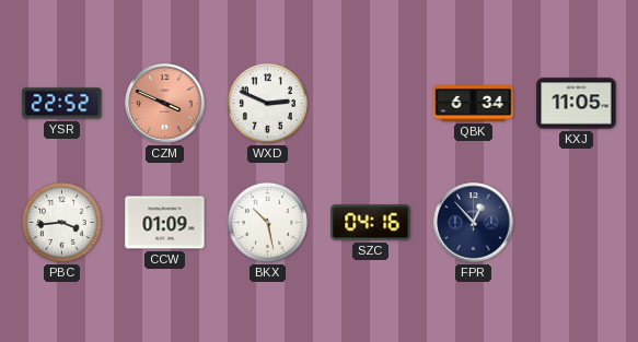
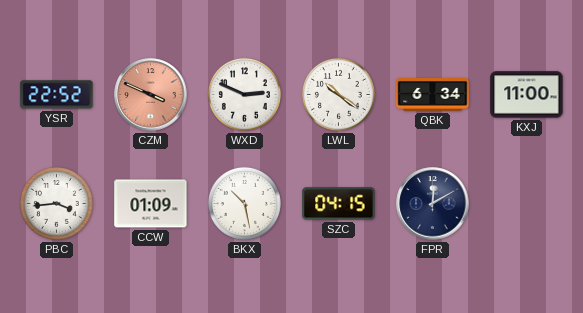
LWL: none -> 10:21
KXJ: 11:05 -> 11:00
SZC: 04:16 -> 04:15
FPR: 12:53 -> 12:10
